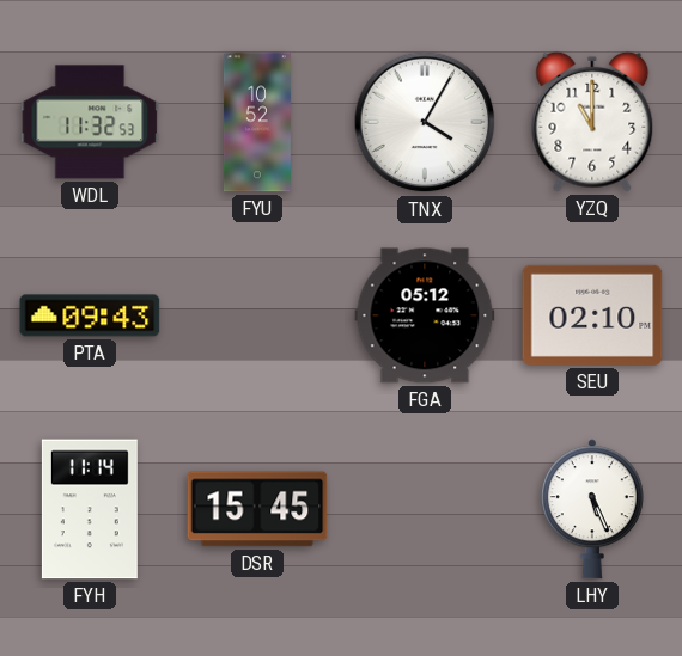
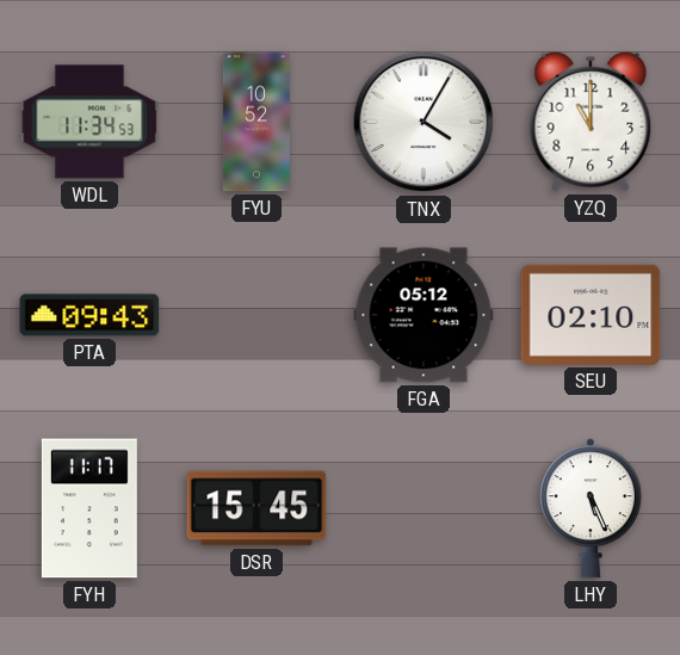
WDL: 11:32 -> 11:34
FYH: 11:14 -> 11:17
